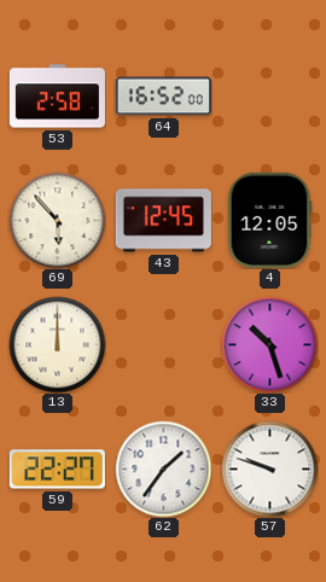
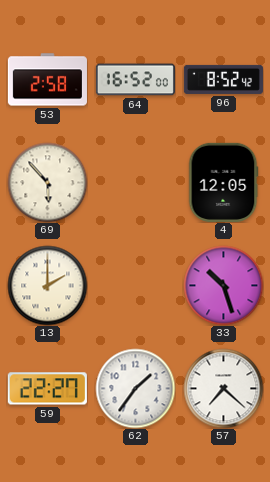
96: none -> 8:52
43: 12:45 -> none
13: 12:00 -> 2:00
57: 9:48 -> 7:22
